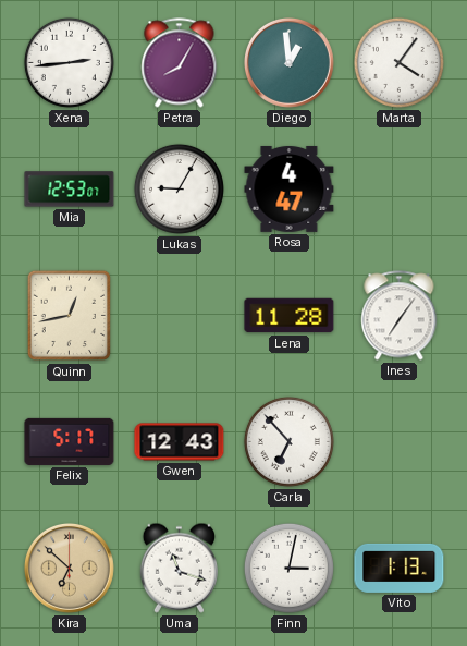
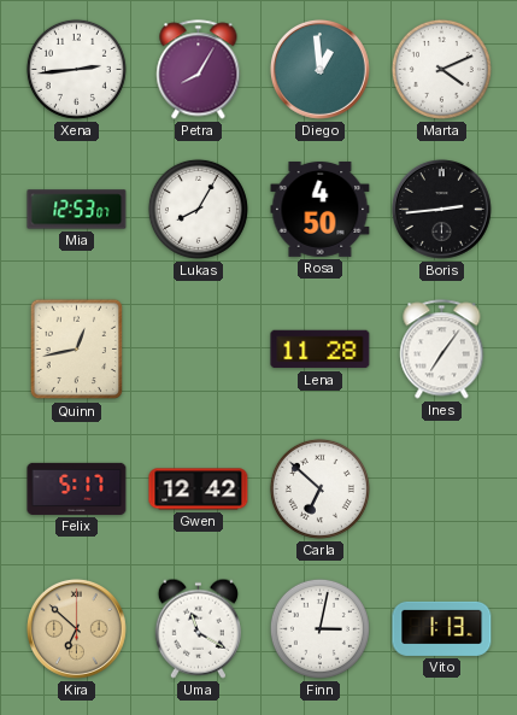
Marta: 4:06 -> 4:11
Lukas: 9:05 -> 8:05
Rosa: 4:47 -> 4:50
Boris: none -> 2:44
Gwen: 12:43 -> 12:42
Carla: 6:53 -> 6:52
Uma: 11:18 -> 11:20
